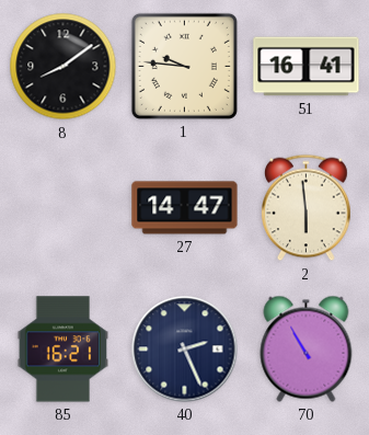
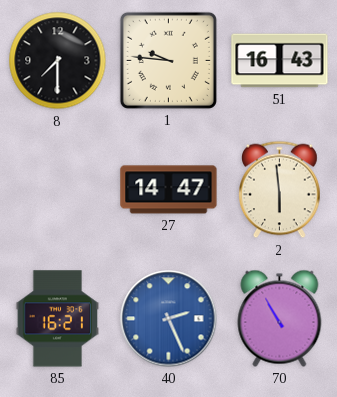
8: 8:09 -> 7:30
51: 16:41 -> 16:43
40 dial: navy -> blue
